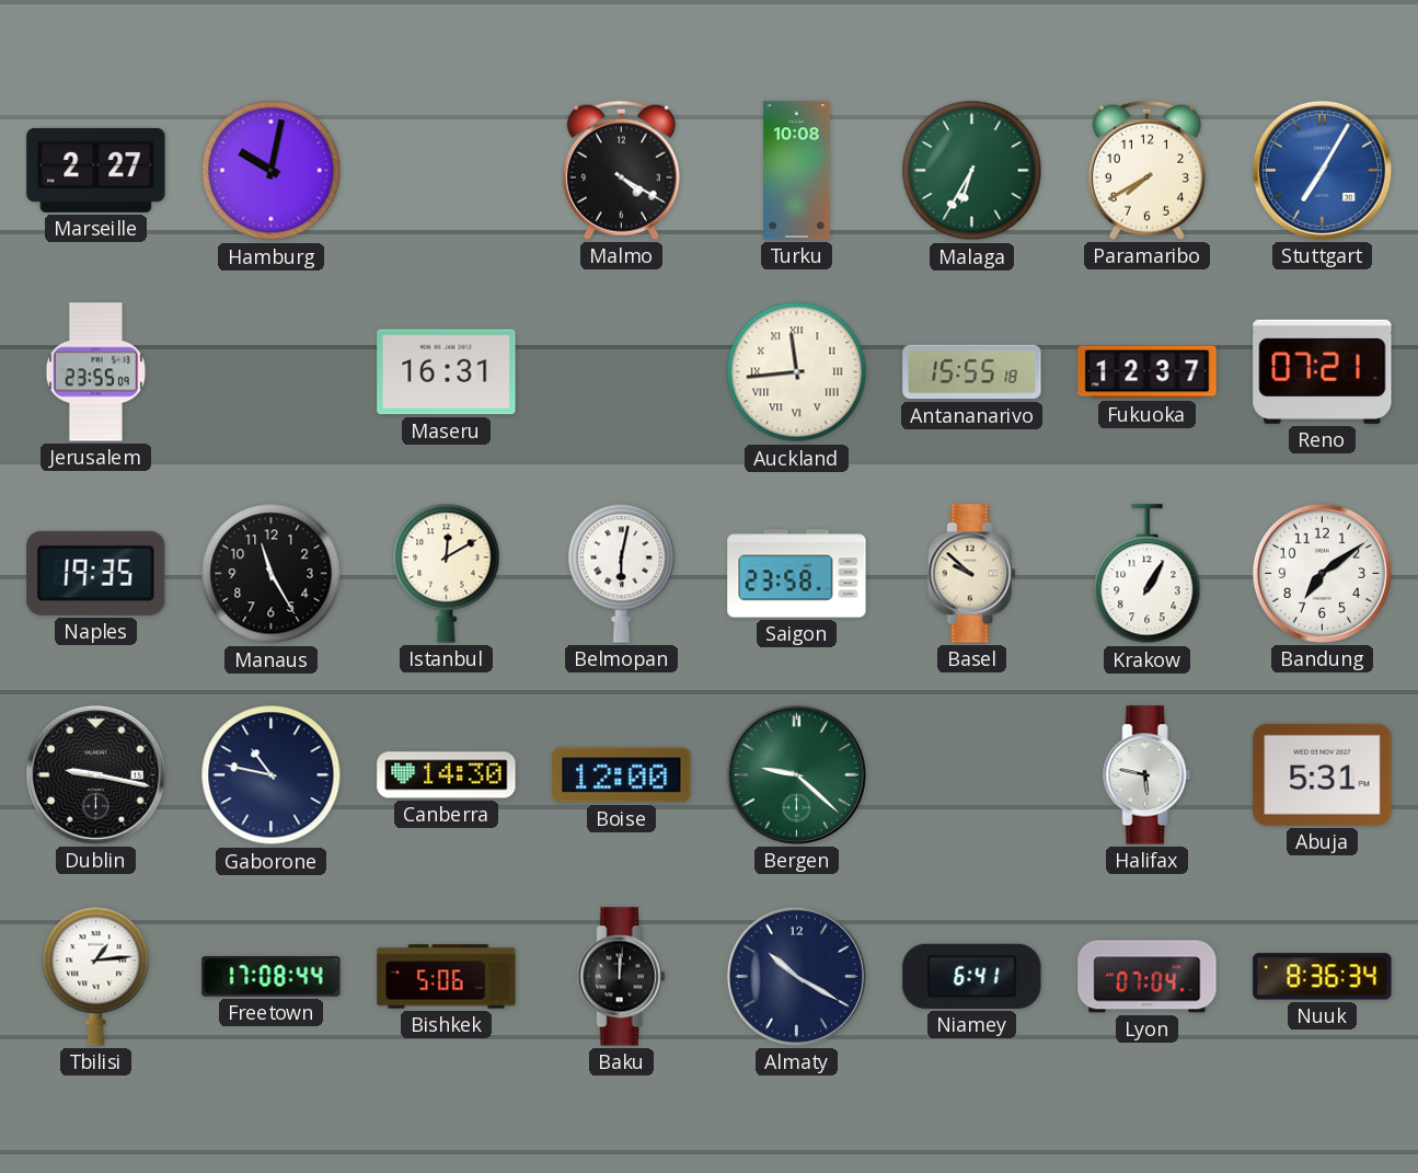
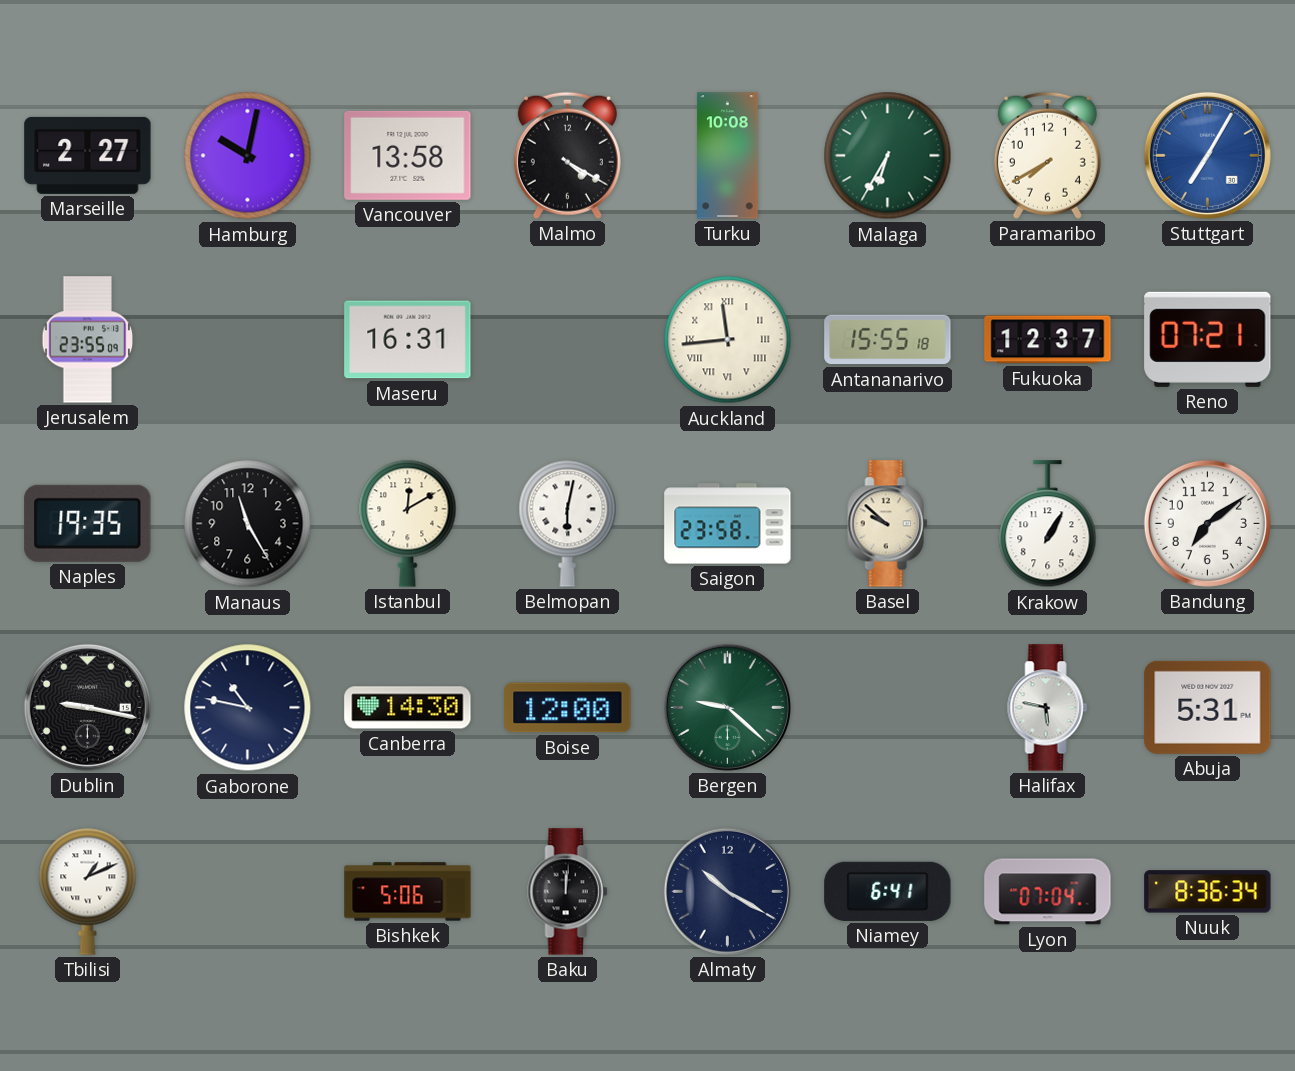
Vancouver: none -> 13:58
Tbilisi: 1:14 -> 1:11
Freetown: 17:08 -> none
